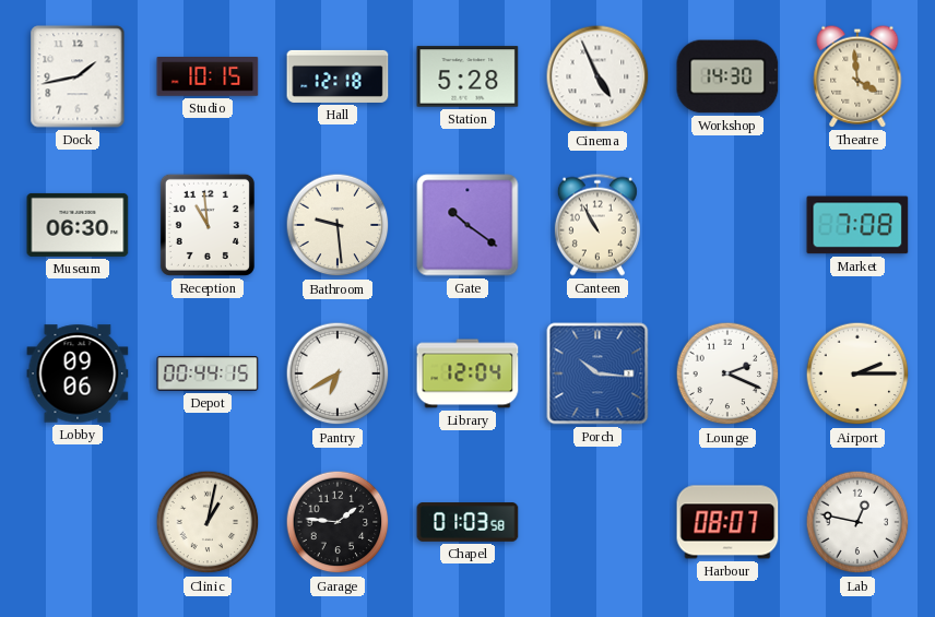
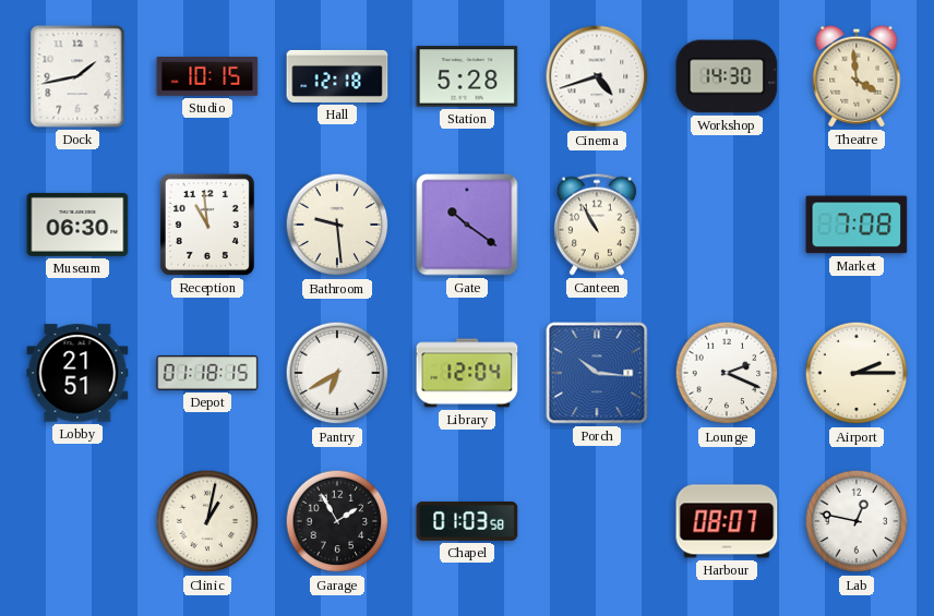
Cinema: 4:56 -> 4:42
Lobby: 09:06 -> 21:51
Depot: 00:44 -> 01:18
Garage: 1:46 -> 1:55
